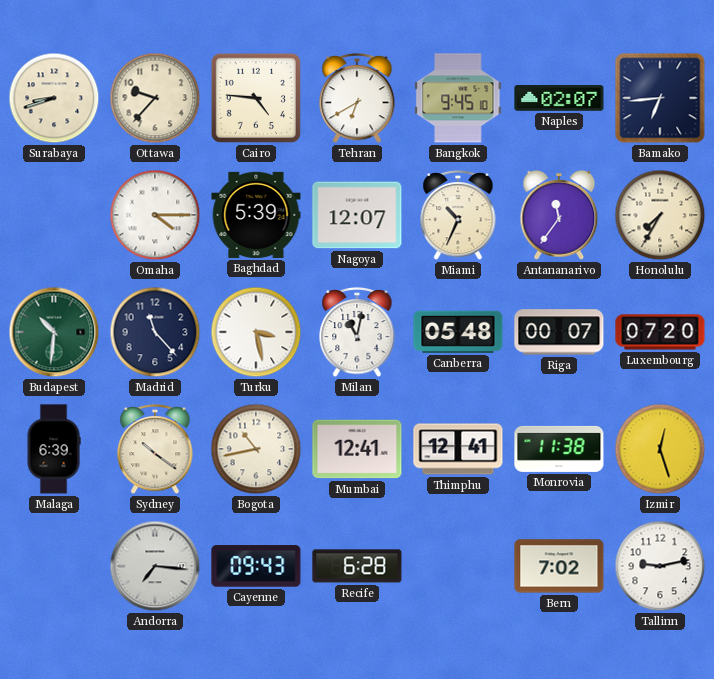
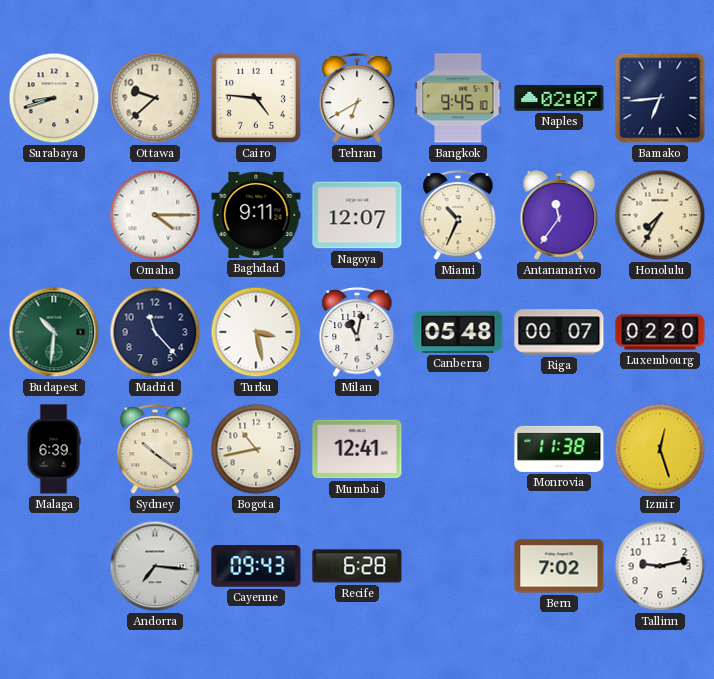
Ottawa: 9:37 -> 9:38
Baghdad: 5:39 -> 9:11
Luxembourg: 07:20 -> 02:20
Thimphu: 12:41 -> none
